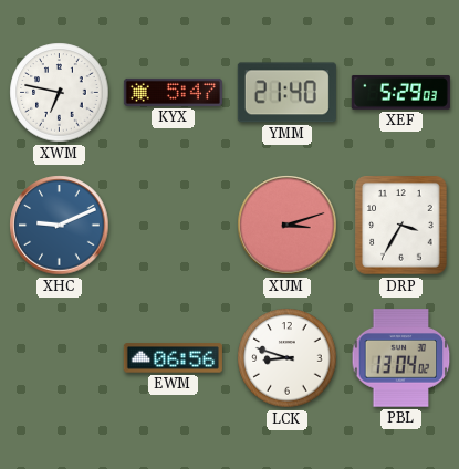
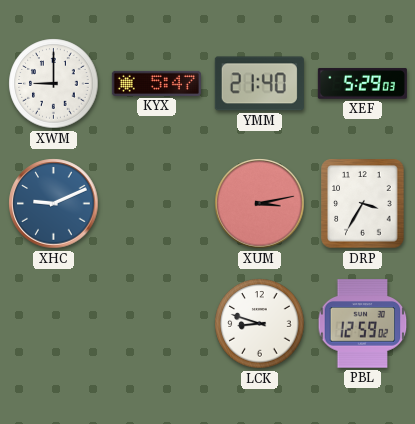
XWM: 6:47 -> 9:00
XUM: 3:12 -> 3:13
EWM: 06:56 -> none
PBL: 13:04 -> 12:59
